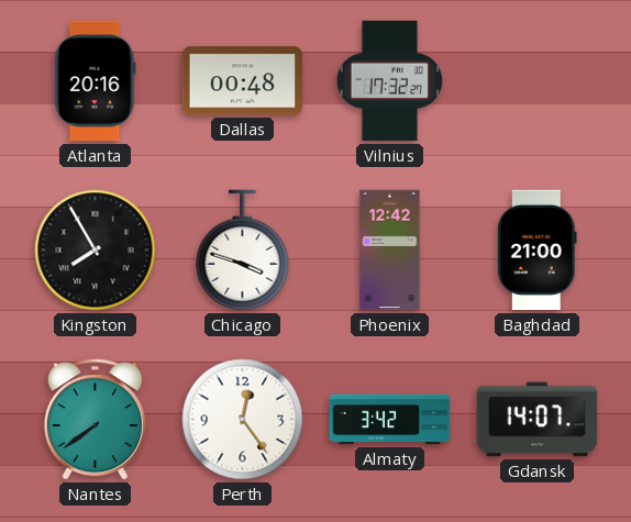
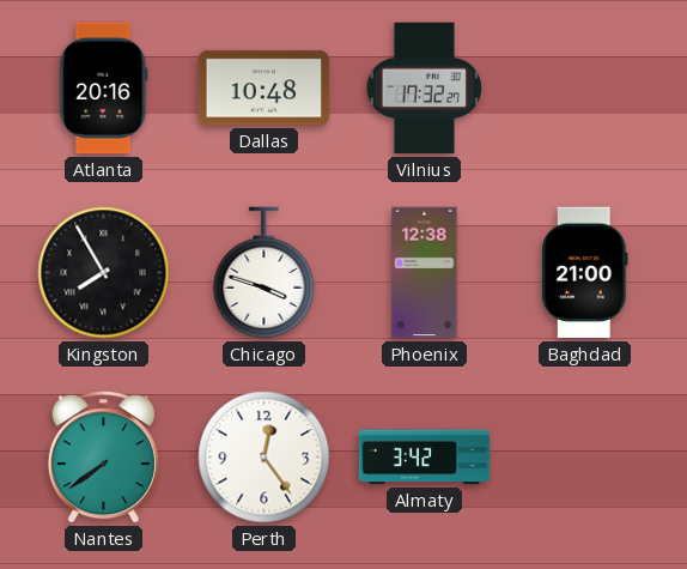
Dallas: 00:48 -> 10:48
Phoenix: 12:42 -> 12:38
Gdansk: 14:07 -> none
